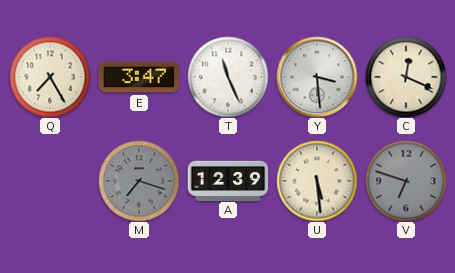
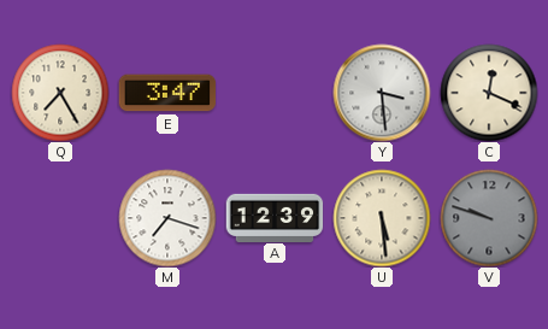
T: 11:26 -> none
M dial: grey -> white
V: 6:48 -> 9:48
